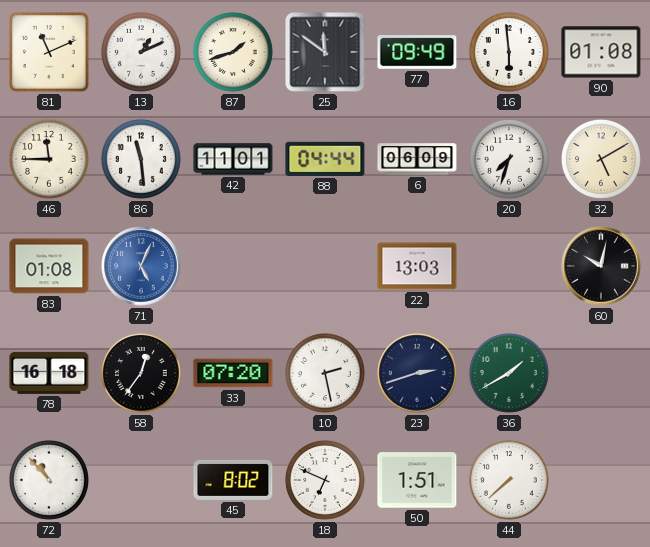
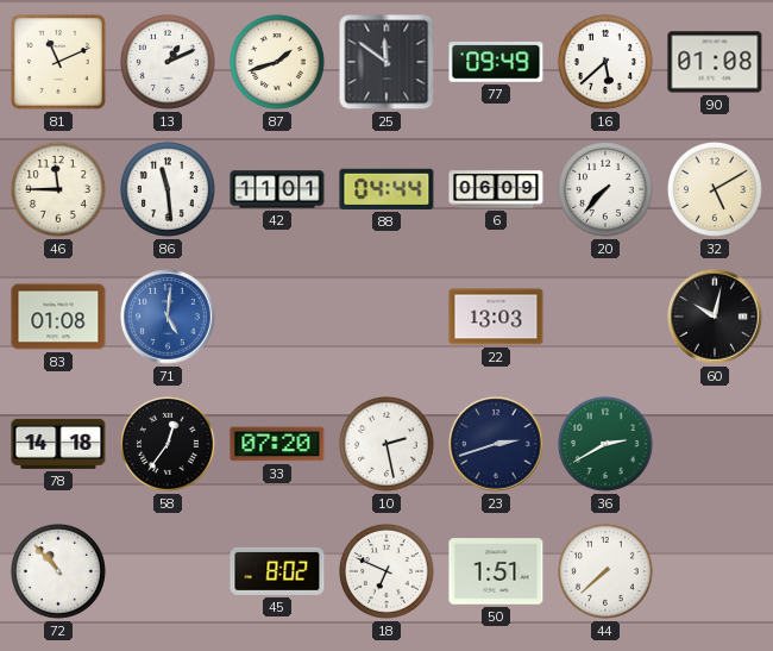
16: 5:59 -> 5:38
20: 7:33 -> 7:37
71: 5:04 -> 5:01
78: 16:18 -> 14:18
36: 1:40 -> 2:40
